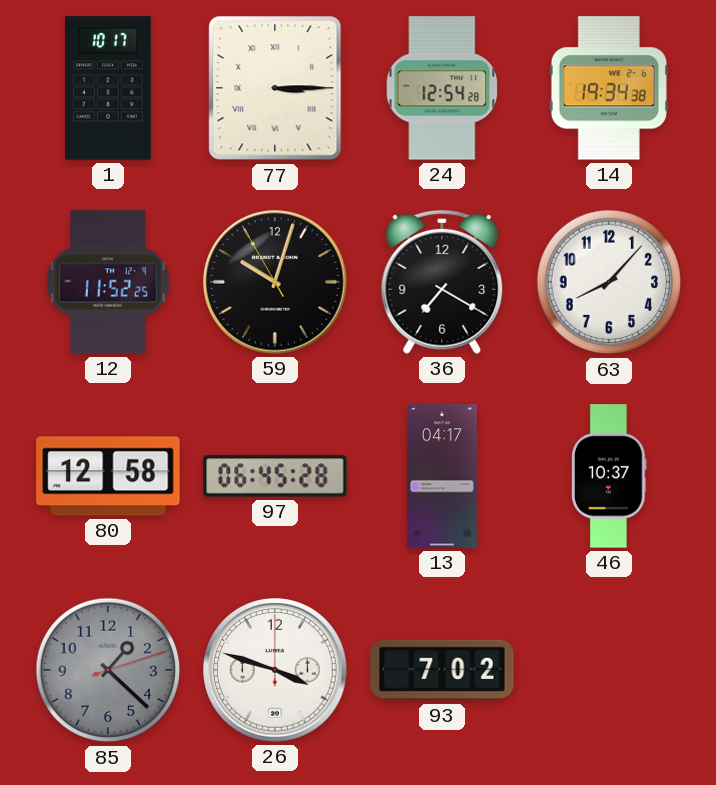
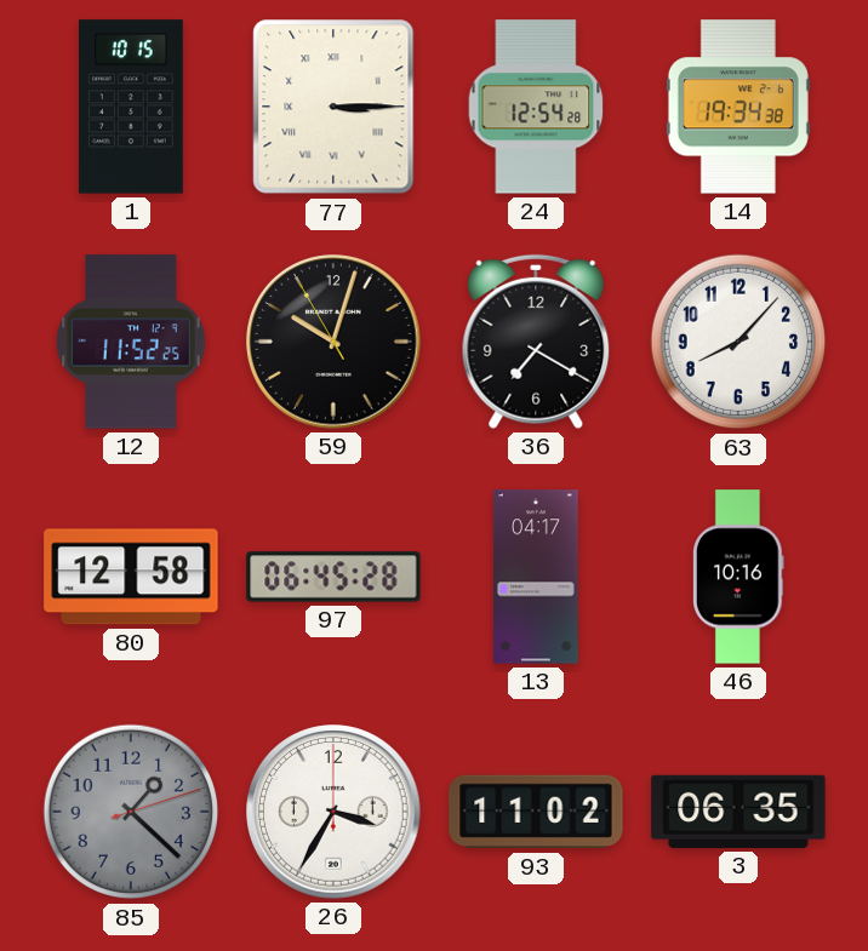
1: 10:17 -> 10:15
46: 10:37 -> 10:16
26: 3:48 -> 3:35
93: 7:02 -> 11:02
3: none -> 06:35
